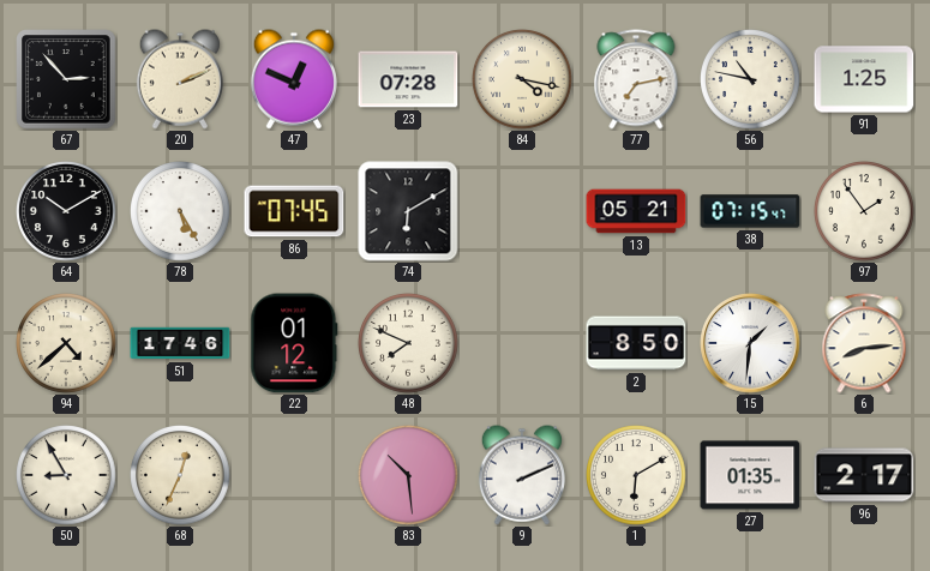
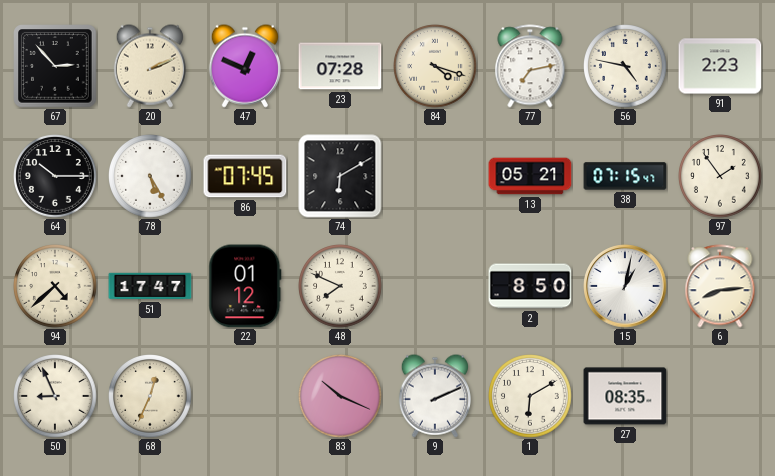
84: 4:17 -> 4:18
56: 10:47 -> 4:47
91: 1:25 -> 2:23
64: 10:10 -> 10:15
51: 17:46 -> 17:47
15: 1:31 -> 1:02
50: 8:55 -> 8:56
83: 10:29 -> 10:19
27: 01:35 -> 08:35
96: 2:17 -> none
